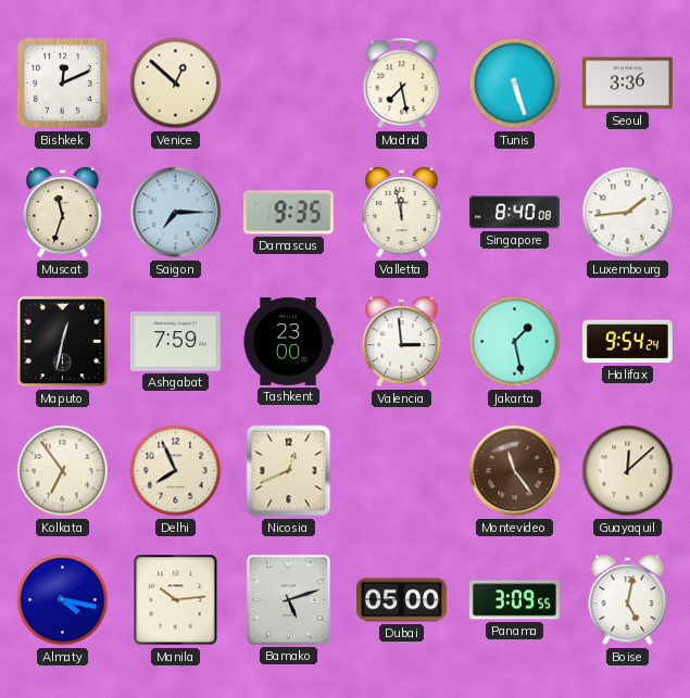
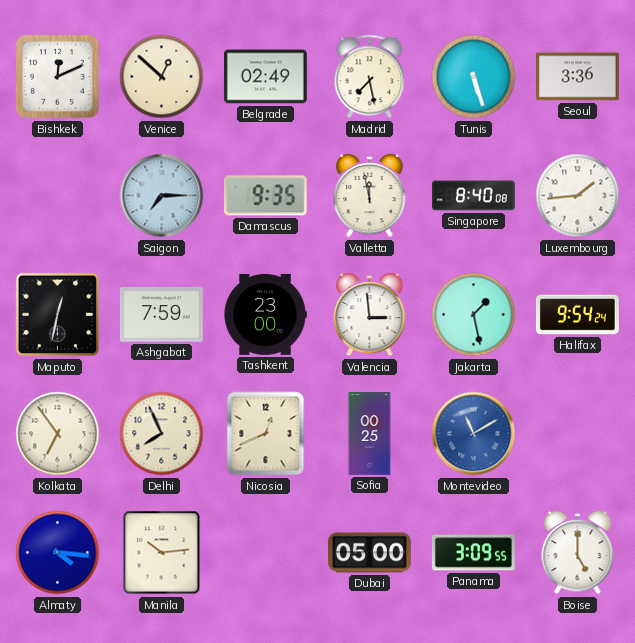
Belgrade: none -> 02:49
Muscat: 11:33 -> none
Sofia: none -> 00:25
Montevideo: 11:24 -> 11:10
Montevideo dial: brown -> blue
Guayaquil: 12:08 -> none
Almaty: 4:17 -> 4:16
Bamako: 5:12 -> none
Boise: 5:02 -> 5:00
